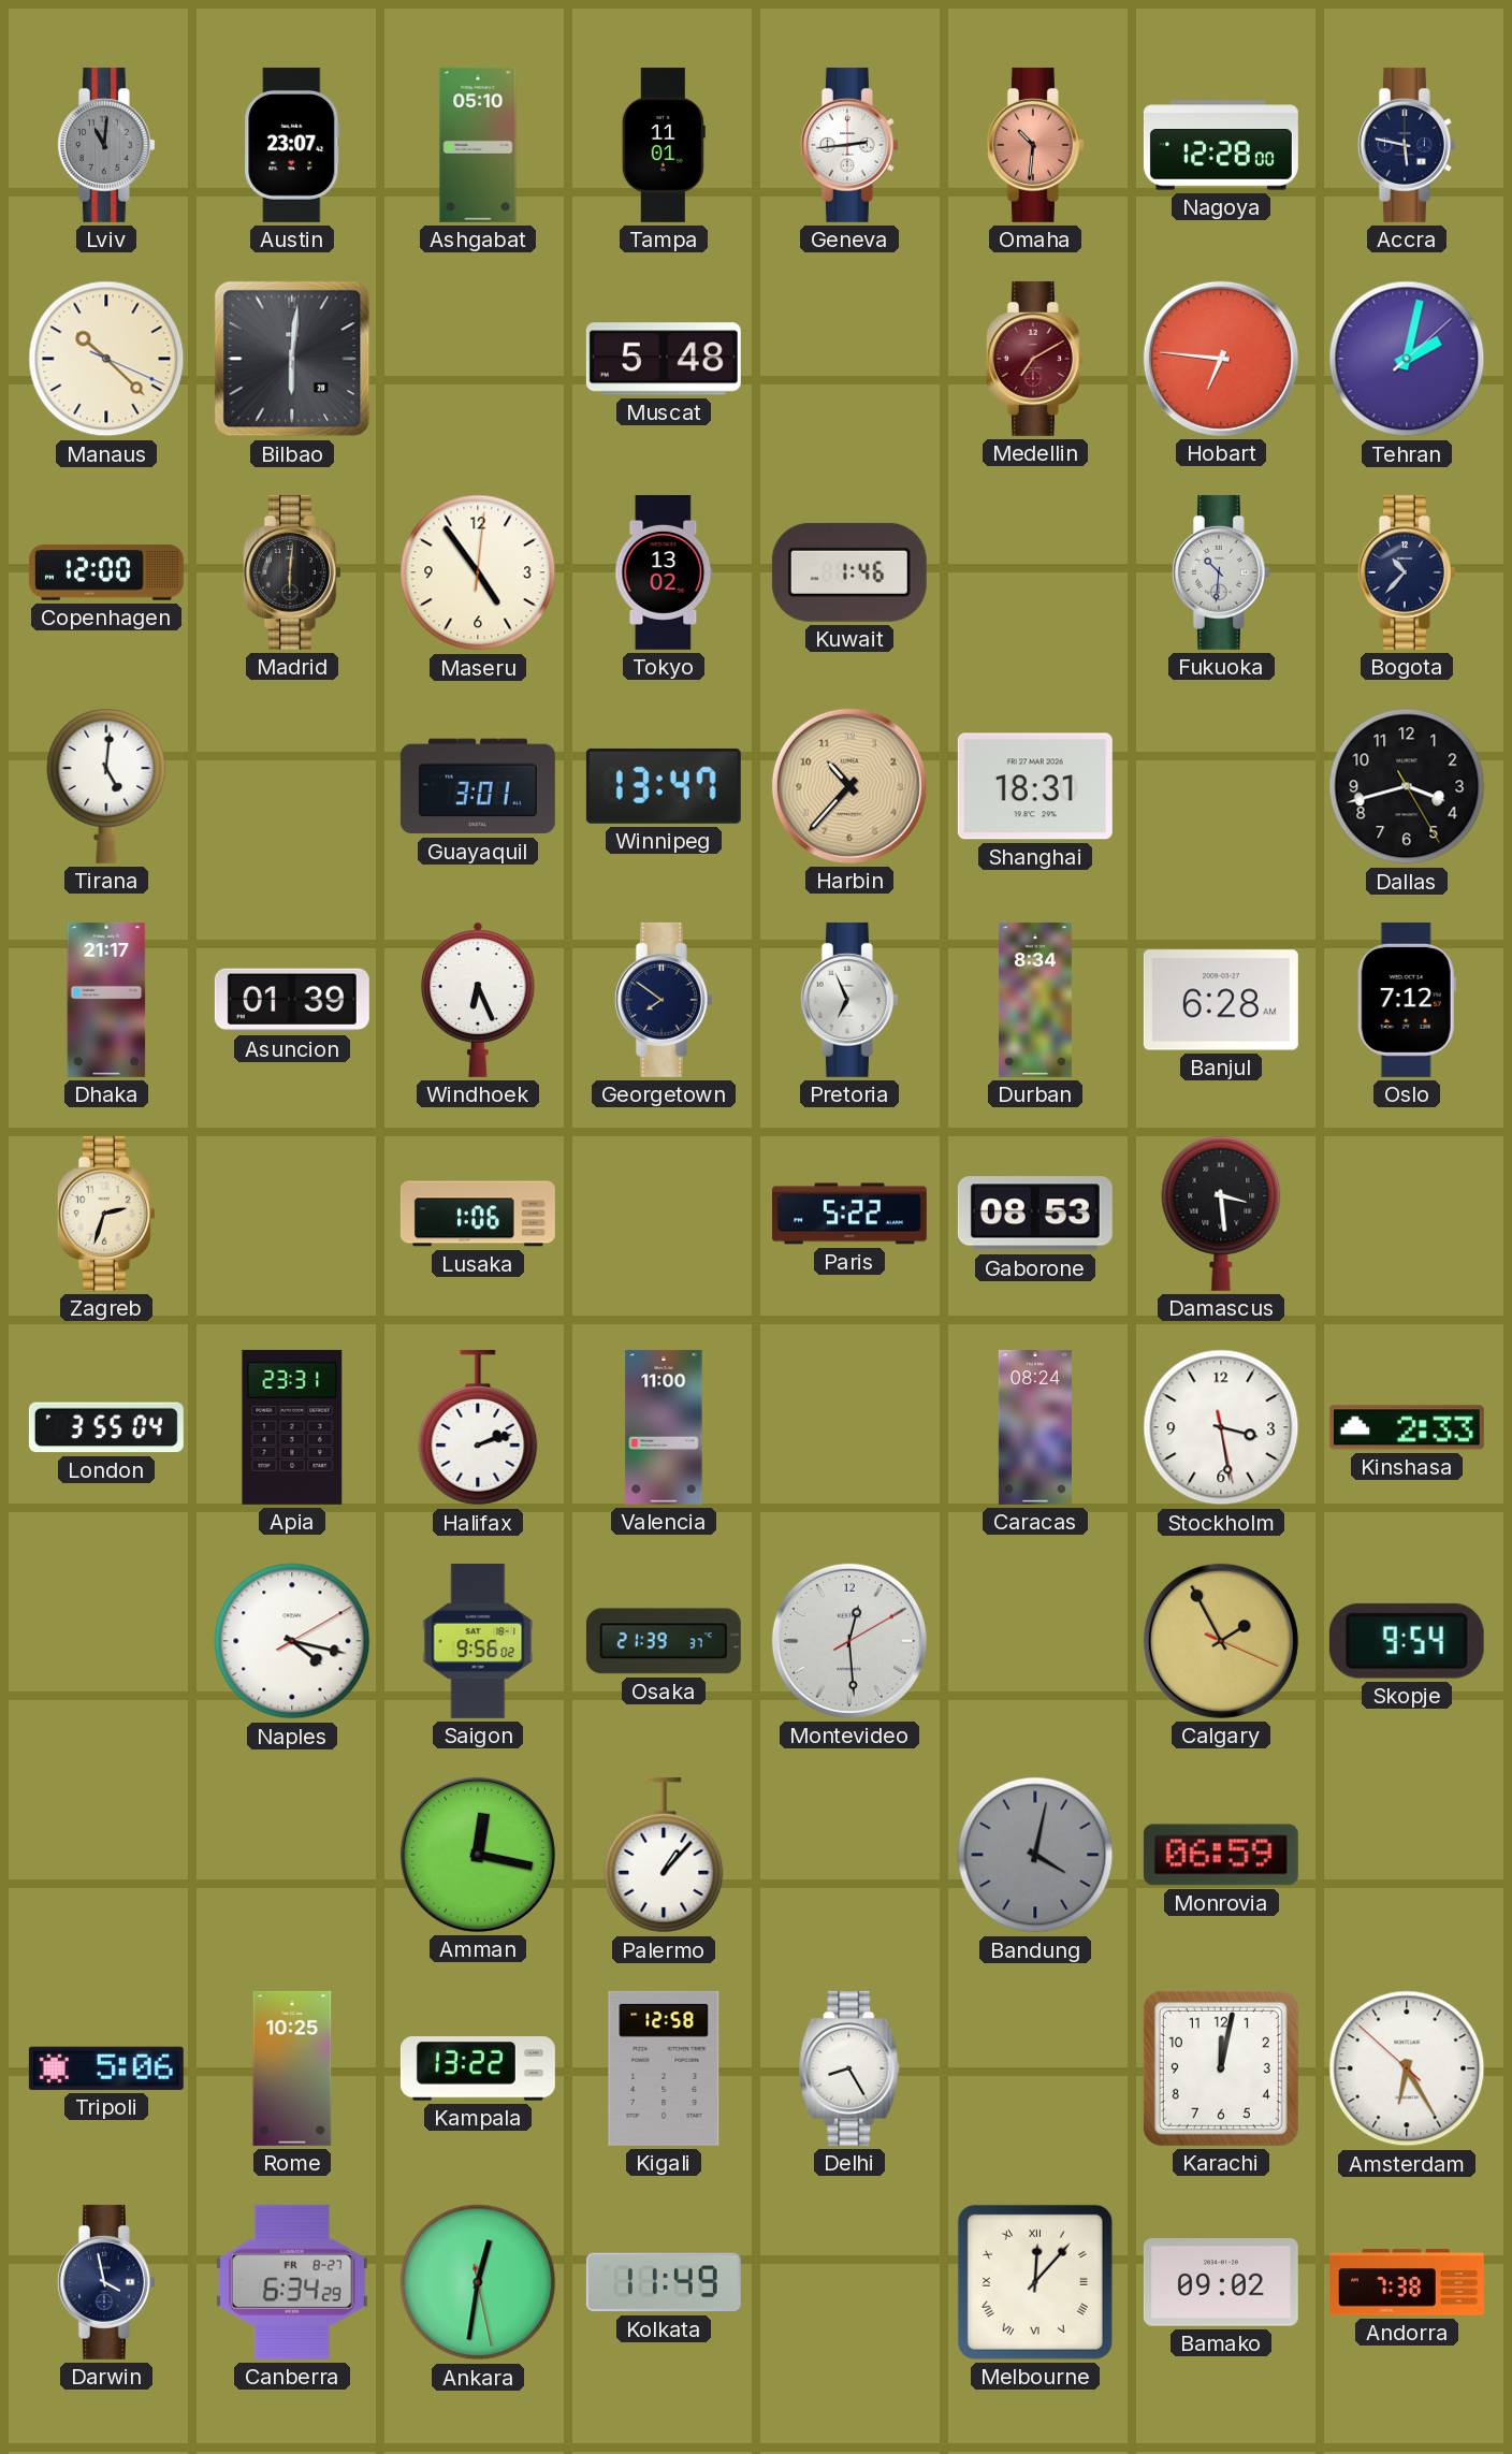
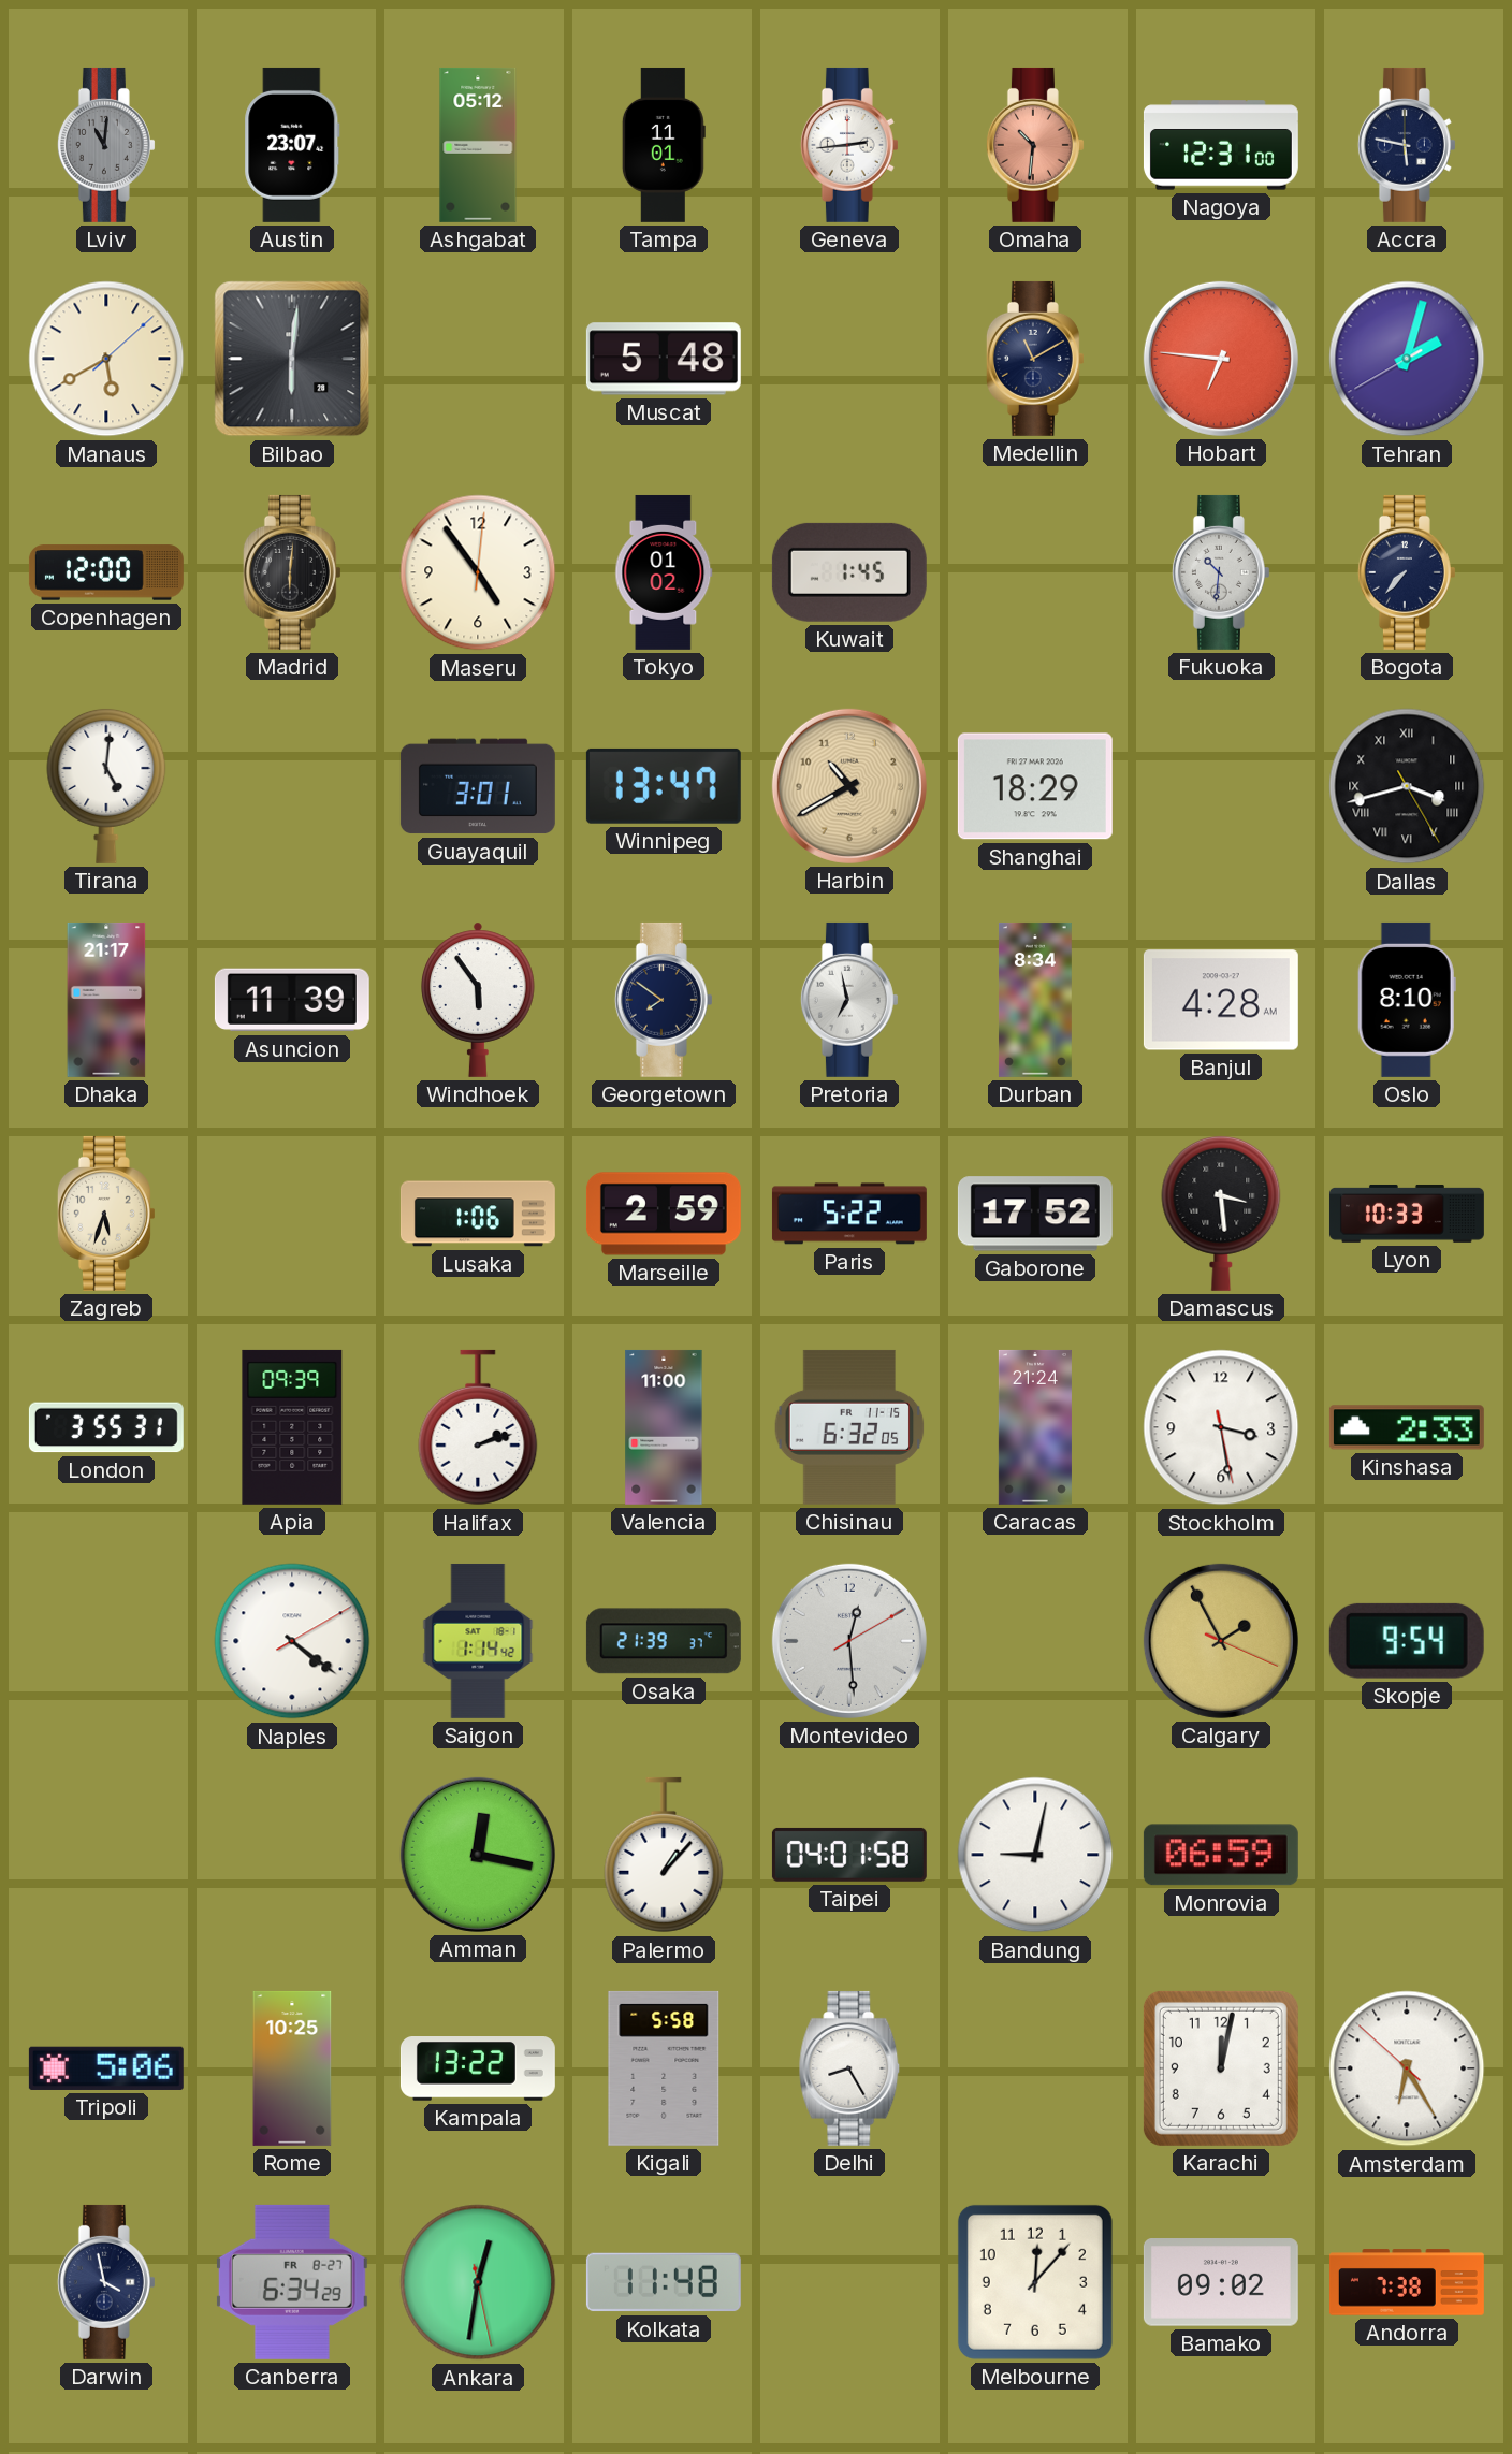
Ashgabat: 05:10 -> 05:12
Nagoya: 12:28 -> 12:31
Manaus: 10:22 -> 5:40
Medellin: 7:10 -> 11:10
Medellin dial: burgundy -> navy
Tehran: 2:02:08 -> 2:02:40
Tokyo: 13:02 -> 01:02
Kuwait: 1:46 -> 1:45
Bogota: 10:37 -> 7:37
Harbin: 10:37 -> 10:40
Shanghai: 18:31 -> 18:29
Dallas numerals: Arabic -> Roman
Asuncion: 01:39 -> 11:39
Windhoek: 6:26 -> 5:54
Pretoria: 6:56 -> 6:58
Banjul: 6:28 -> 4:28
Oslo: 7:12 -> 8:10
Zagreb: 2:33 -> 5:33
Marseille: none -> 2:59
Gaborone: 08:53 -> 17:52
Lyon: none -> 10:33
London: 3:55:04 -> 3:55:31
Apia: 23:31 -> 09:39
Chisinau: none -> 6:32
Caracas: 08:24 -> 21:24
Naples: 4:17 -> 4:21
Saigon: 9:56 -> 1:14
Taipei: none -> 04:01
Bandung: 4:02 -> 9:02
Bandung dial: grey -> white
Kigali: 12:58 -> 5:58
Kolkata: 11:49 -> 11:48
Melbourne numerals: Roman -> Arabic
